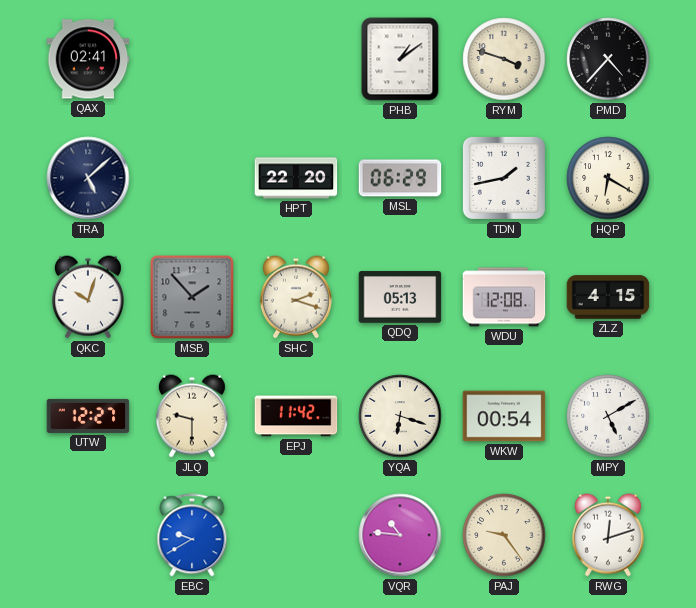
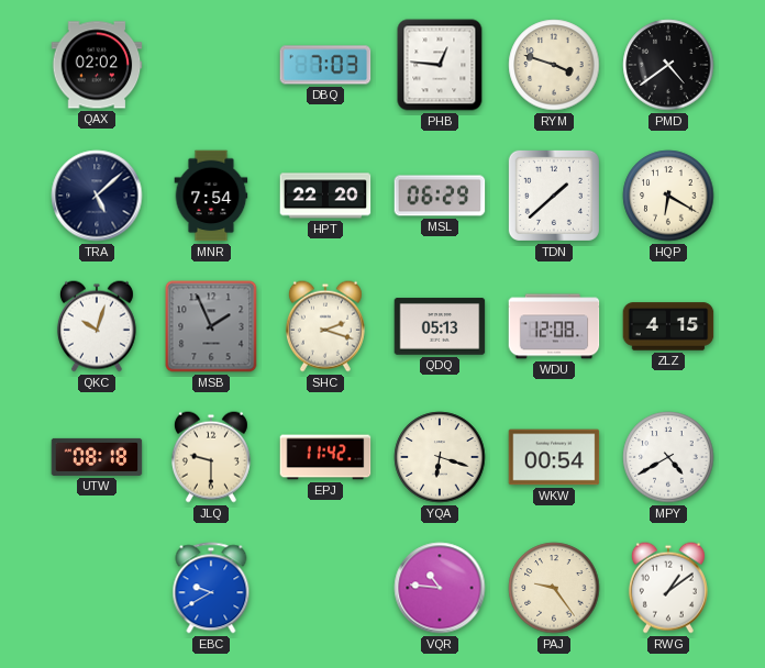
QAX: 02:41 -> 02:02
DBQ: none -> 7:03
PHB: 1:09 -> 12:46
PMD: 4:37 -> 4:39
MNR: none -> 7:54
TDN: 1:43 -> 1:38
MSB: 1:53 -> 1:56
UTW: 12:27 -> 08:18
MPY: 5:10 -> 4:40
RWG: 12:12 -> 1:09
